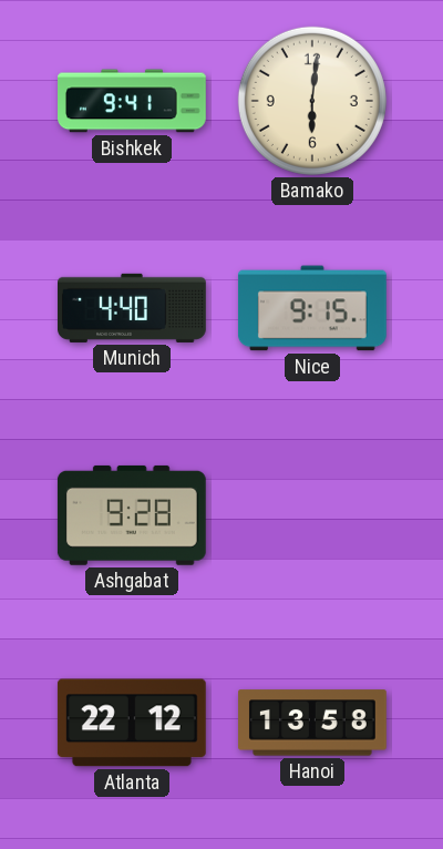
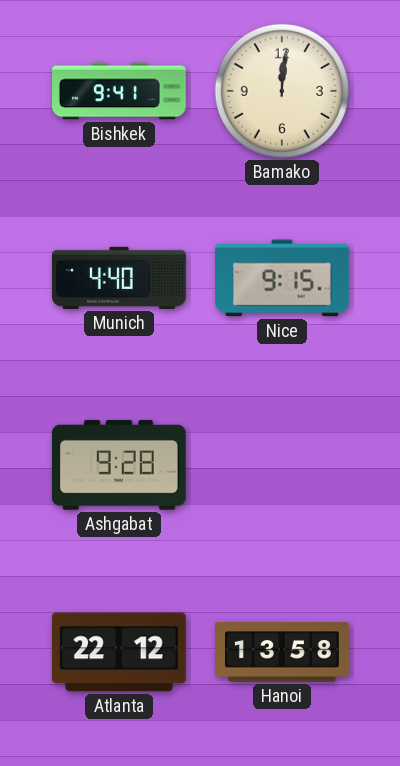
Bamako: 6:01 -> 12:01
